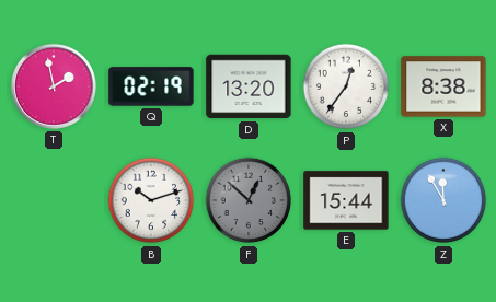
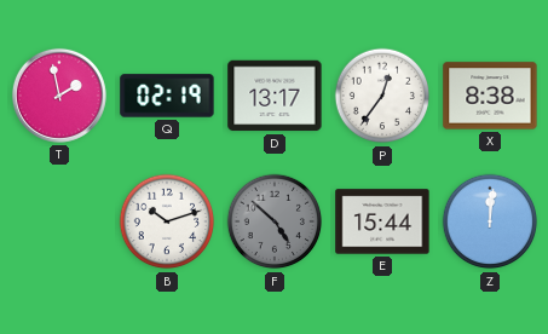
D: 13:20 -> 13:17
F: 12:52 -> 4:52
Z: 11:55 -> 12:01
